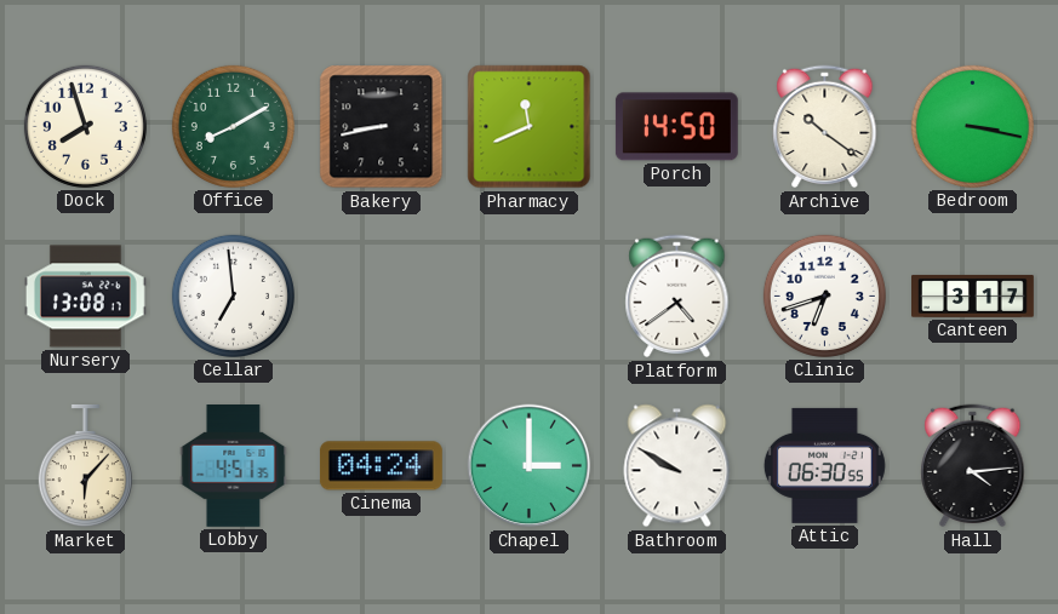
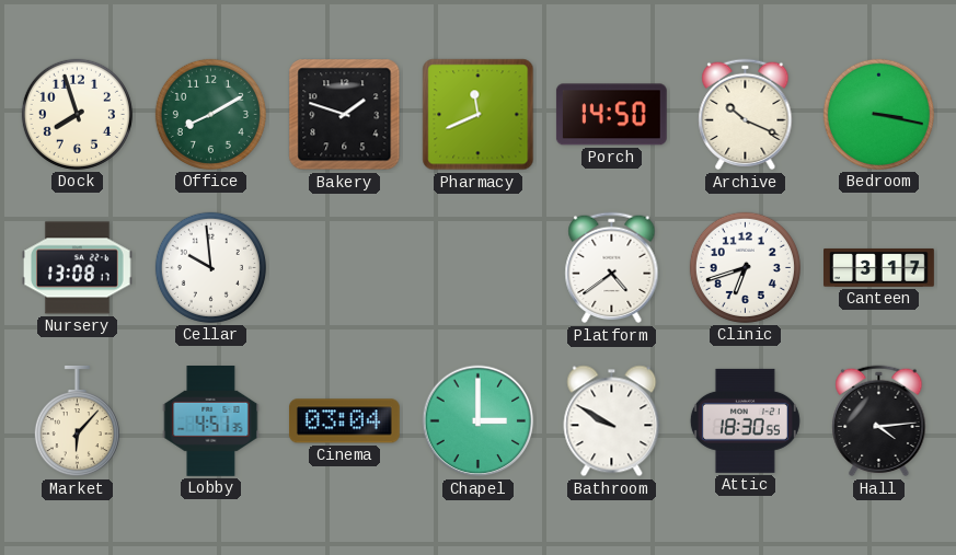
Bakery: 8:43 -> 1:48
Archive: 10:21 -> 10:19
Cellar: 6:59 -> 9:59
Cinema: 04:24 -> 03:04
Attic: 06:30 -> 18:30
